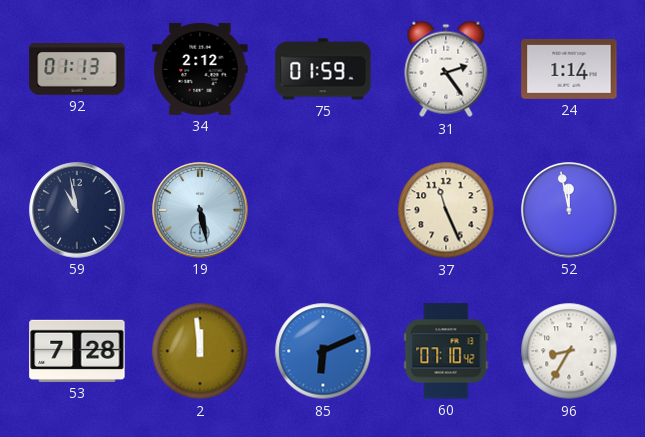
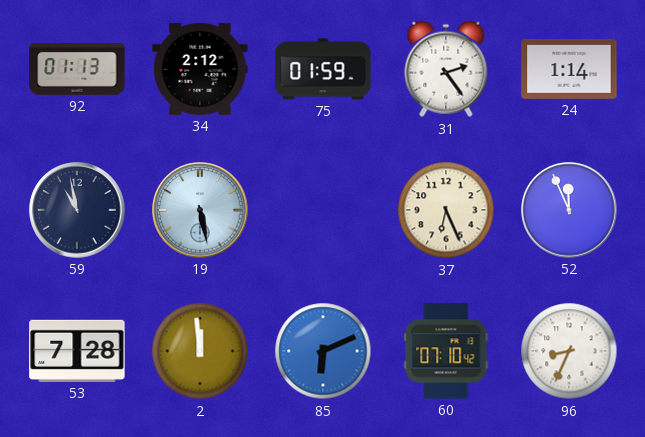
37: 11:26 -> 6:26
52: 11:58 -> 11:56
96: 8:35 -> 8:34
